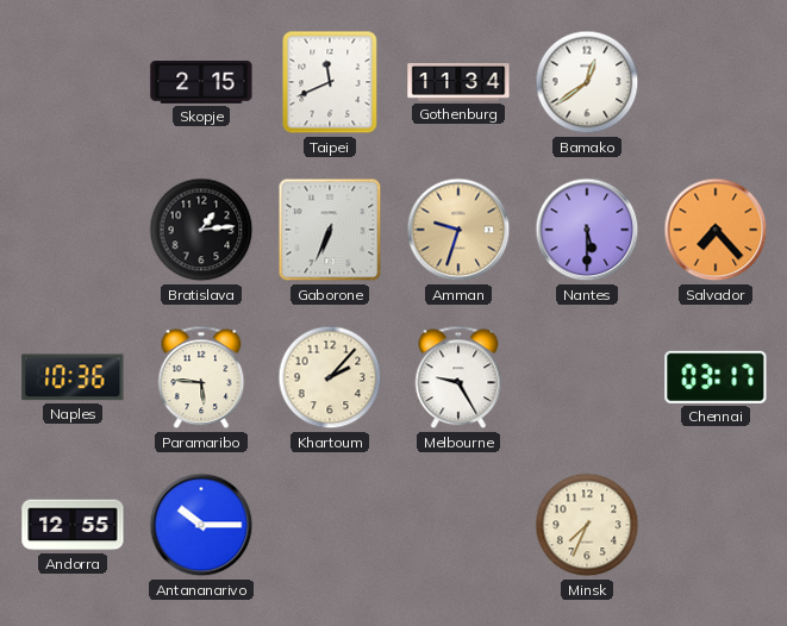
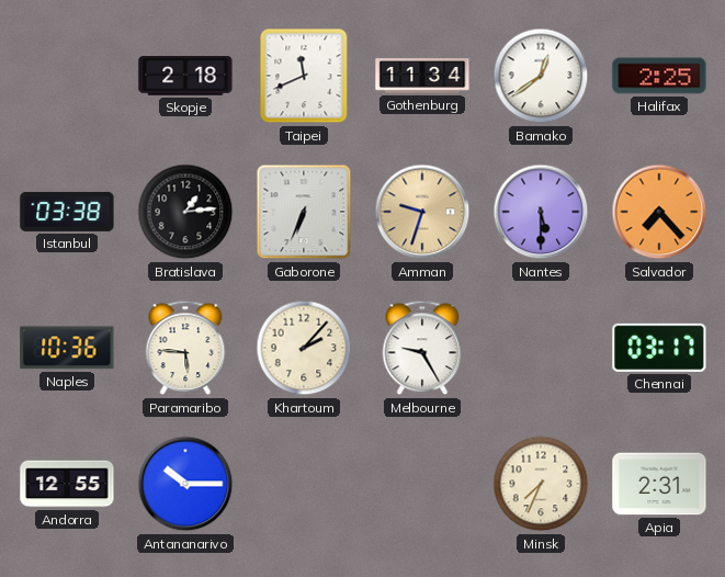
Skopje: 2:15 -> 2:18
Halifax: none -> 2:25
Istanbul: none -> 03:38
Apia: none -> 2:31
